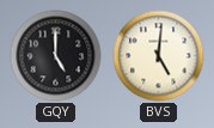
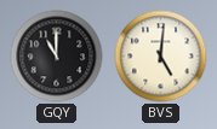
GQY: 5:00 -> 11:00
